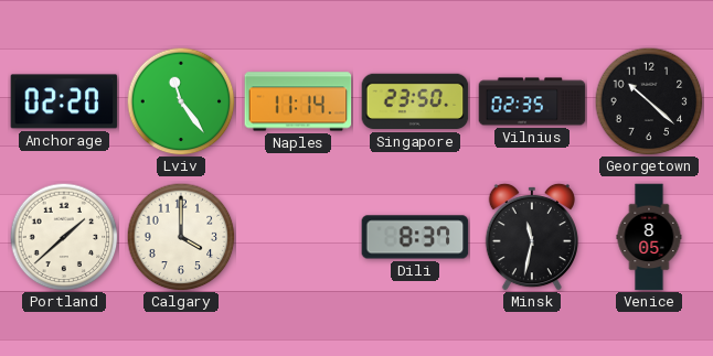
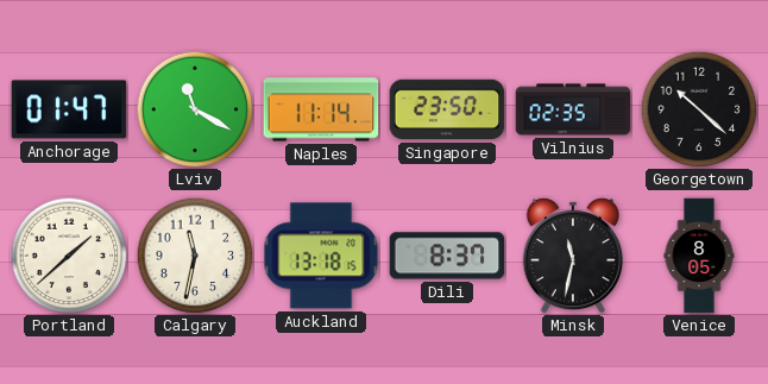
Anchorage: 02:20 -> 01:47
Lviv: 11:24 -> 11:20
Calgary: 4:00 -> 11:32
Auckland: none -> 13:18
